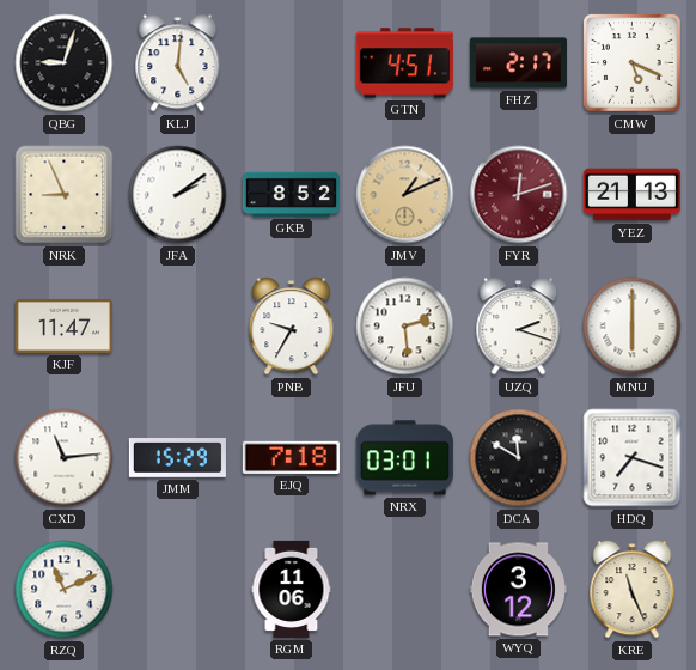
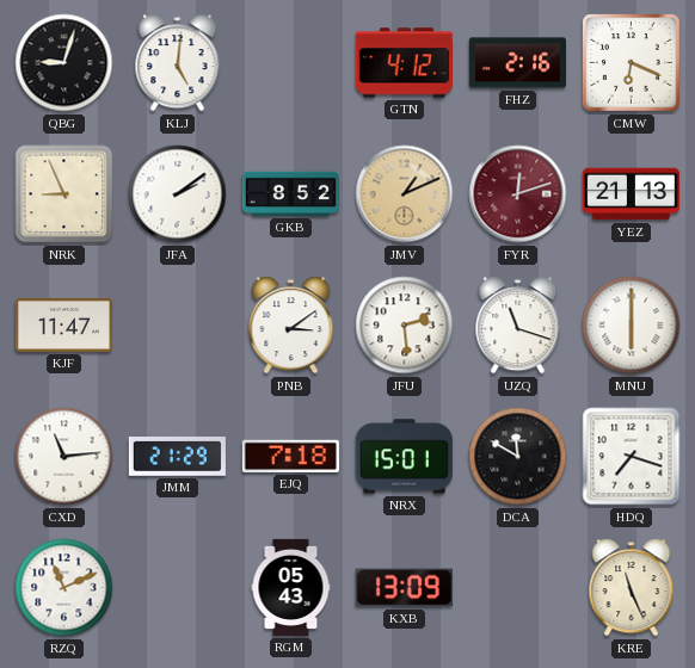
GTN: 4:51 -> 4:12
FHZ: 2:17 -> 2:16
CMW: 5:19 -> 6:19
PNB: 9:35 -> 3:09
UZQ: 2:18 -> 11:18
JMM: 15:29 -> 21:29
NRX: 03:01 -> 15:01
RGM: 11:06 -> 05:43
KXB: none -> 13:09
WYQ: 3:12 -> none
